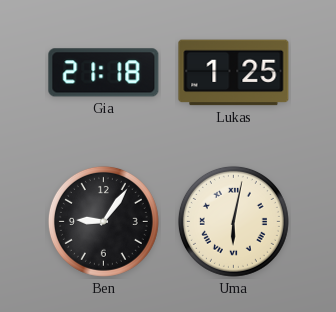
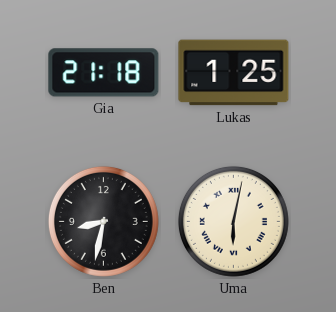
Ben: 9:06 -> 8:32
